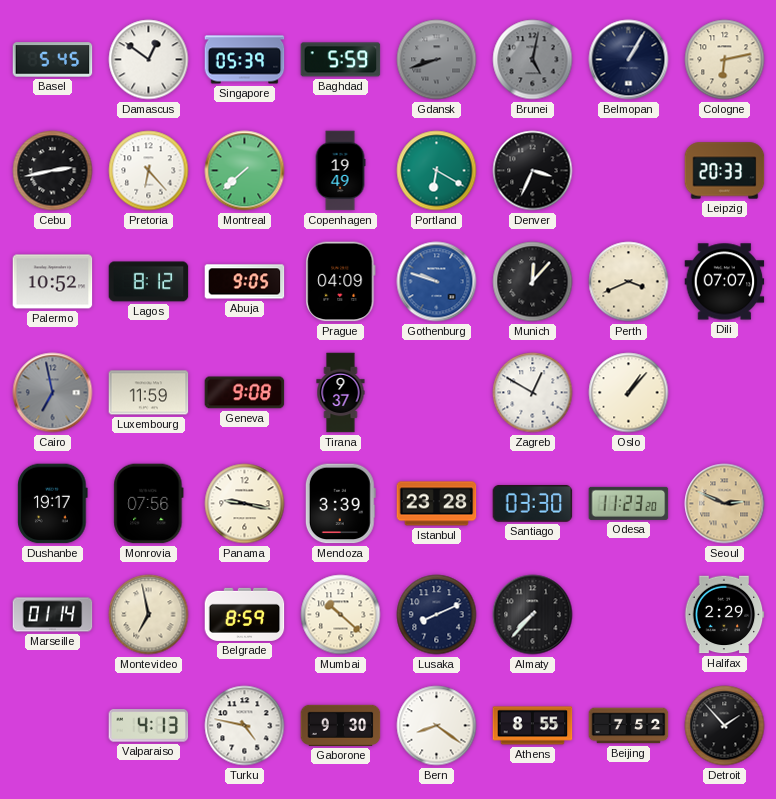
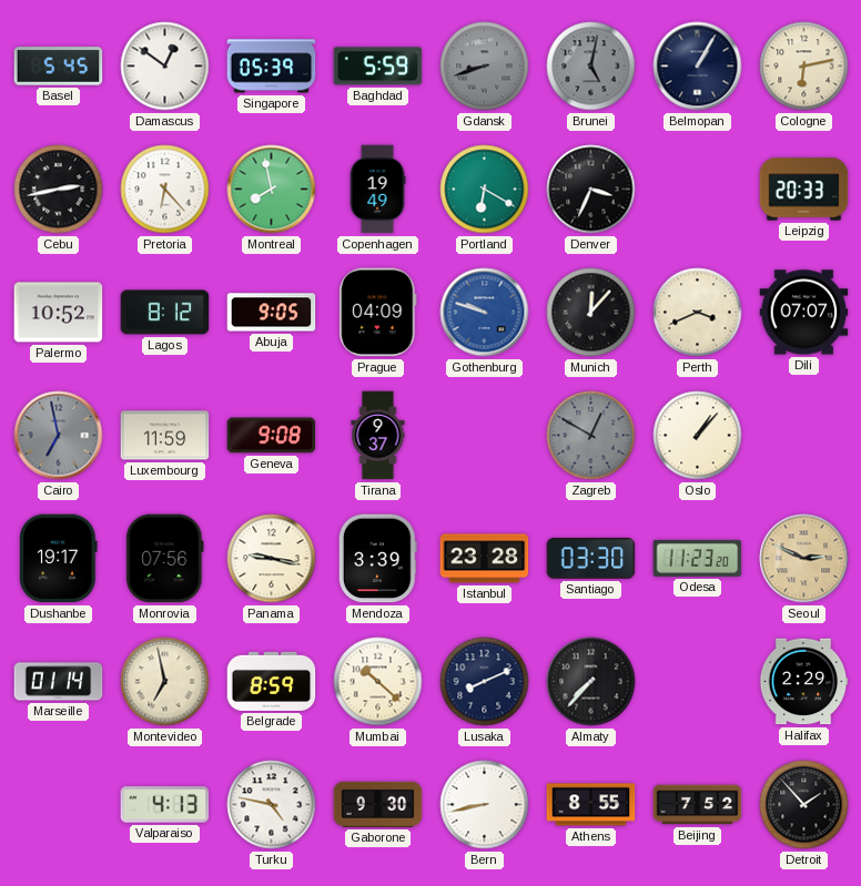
Montreal: 7:38 -> 7:58
Zagreb dial: white -> grey
Bern: 8:21 -> 8:43
